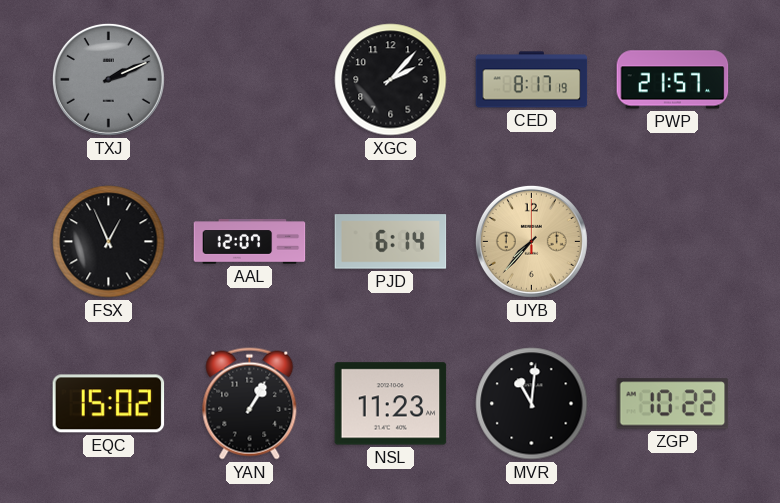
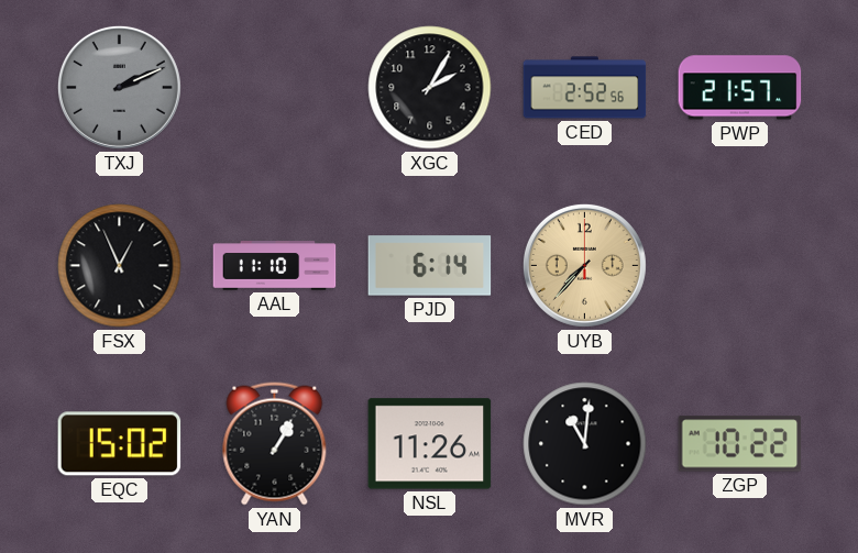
XGC: 2:07 -> 2:05
CED: 8:17 -> 2:52
AAL: 12:07 -> 11:10
NSL: 11:23 -> 11:26
